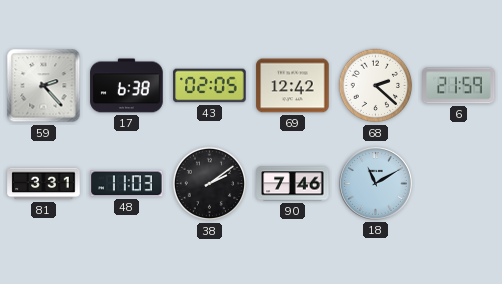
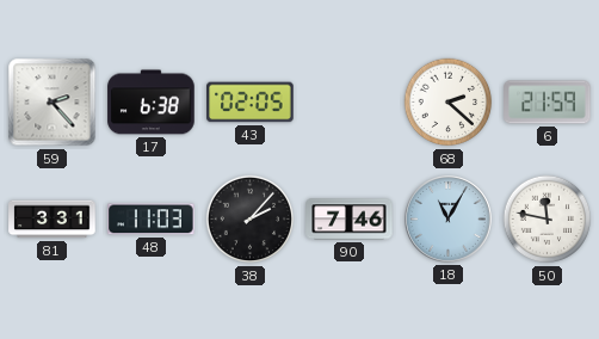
69: 12:42 -> none
38: 2:09 -> 2:07
18: 11:10 -> 11:05
50: none -> 11:47
